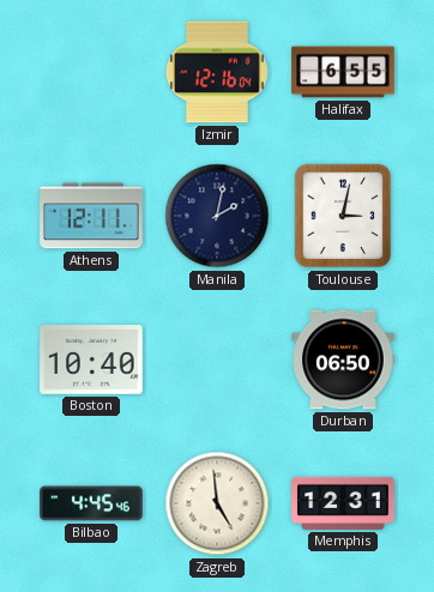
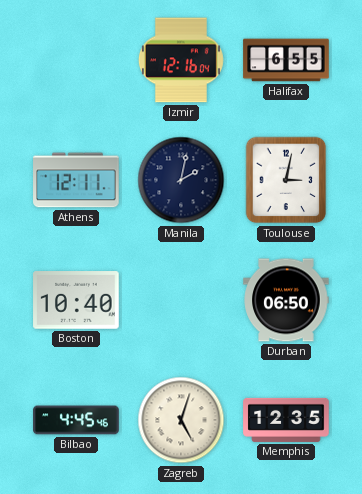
Zagreb: 4:59 -> 5:03
Memphis: 12:31 -> 12:35
